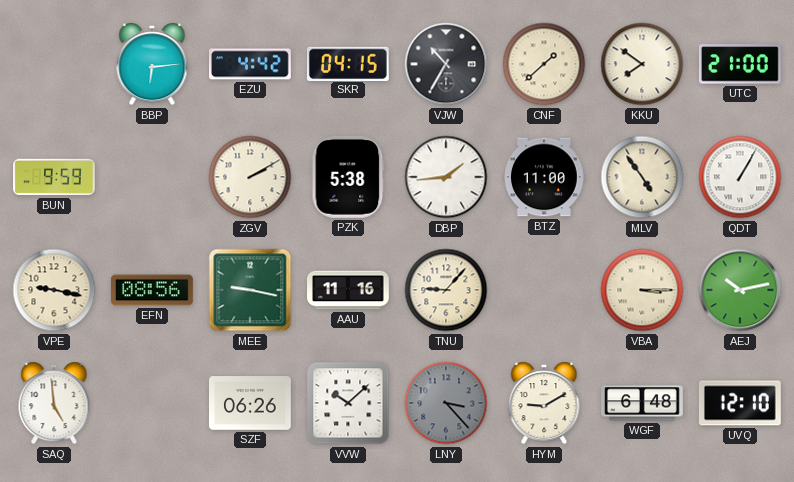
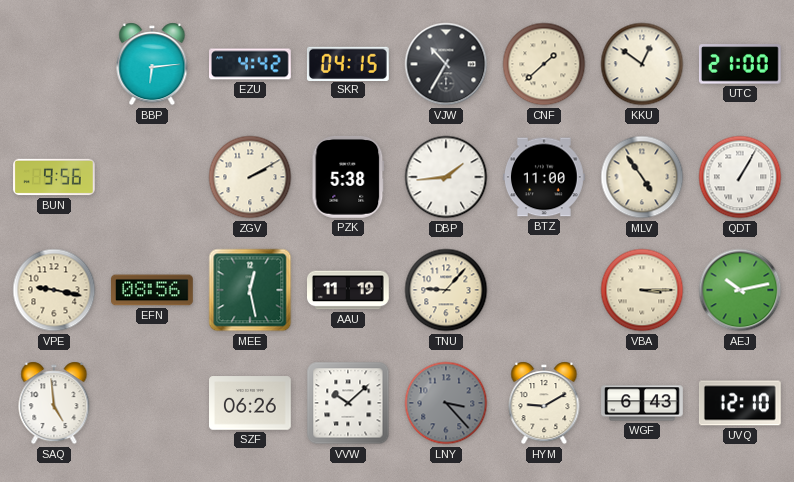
KKU: 7:51 -> 12:51
BUN: 9:59 -> 9:56
MEE: 9:17 -> 12:28
AAU: 11:16 -> 11:19
WGF: 6:48 -> 6:43
